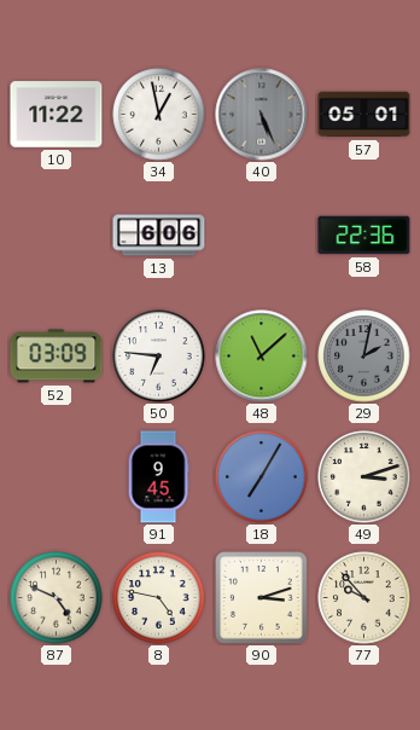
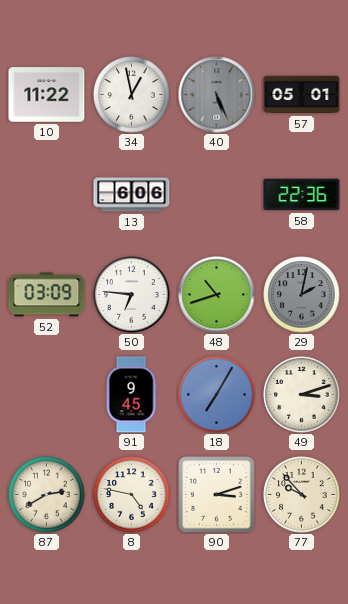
48: 11:08 -> 10:42
87: 4:49 -> 2:40
